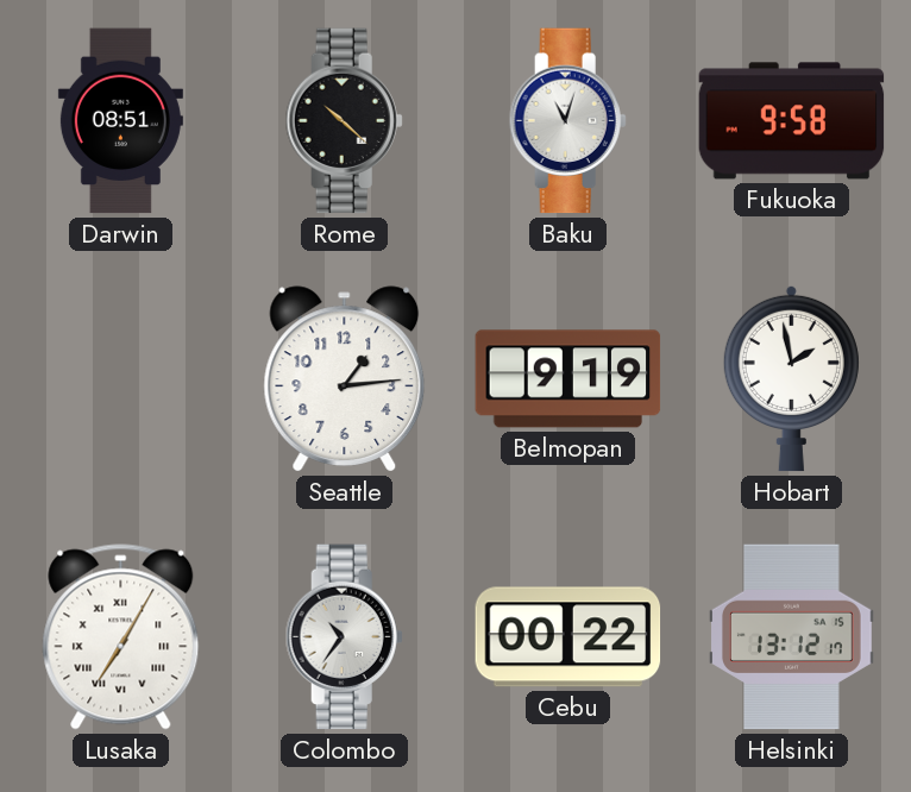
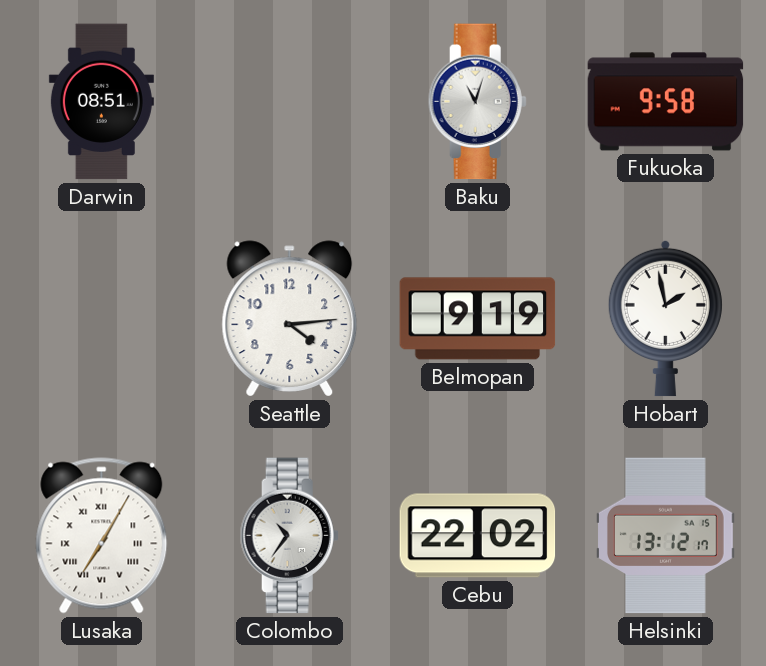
Rome: 10:22 -> none
Seattle: 1:14 -> 4:14
Cebu: 00:22 -> 22:02
